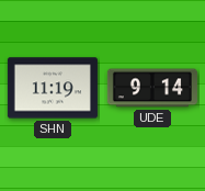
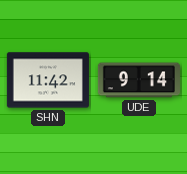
SHN: 11:19 -> 11:42
